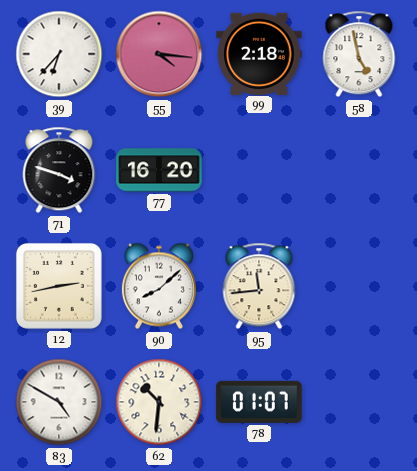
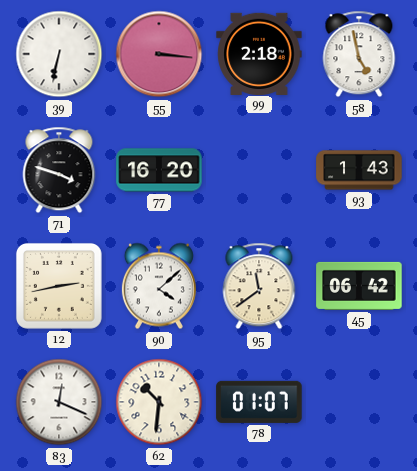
39: 6:37 -> 6:32
55: 4:16 -> 3:16
93: none -> 1:43
90: 8:08 -> 4:08
95: 11:44 -> 11:39
45: none -> 06:42
83: 4:50 -> 12:19
